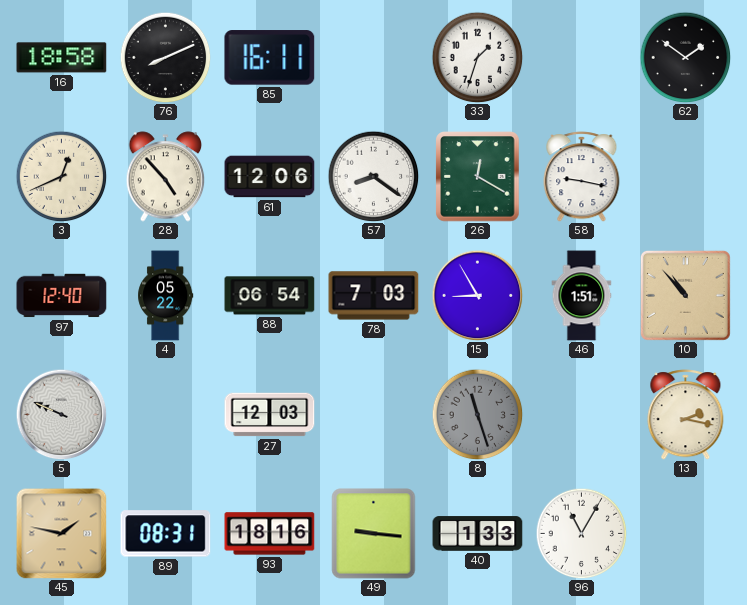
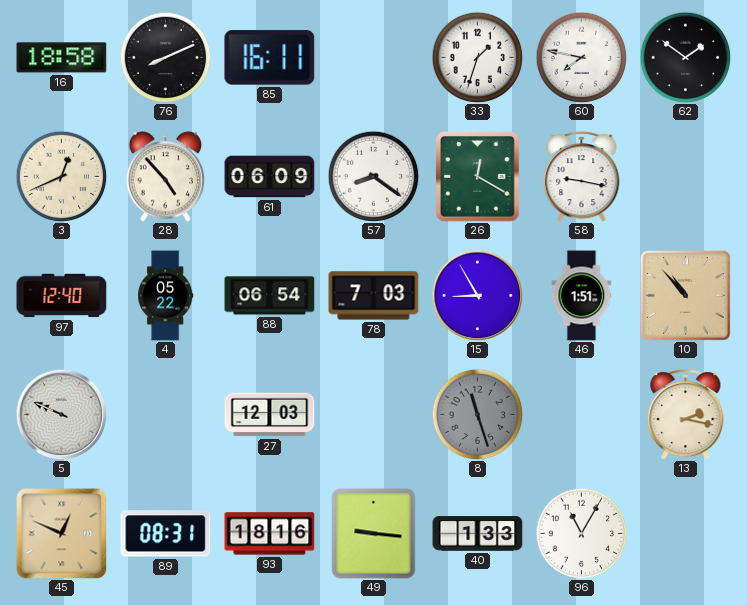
60: none -> 7:47
61: 12:06 -> 06:09
45: 1:47 -> 12:49
